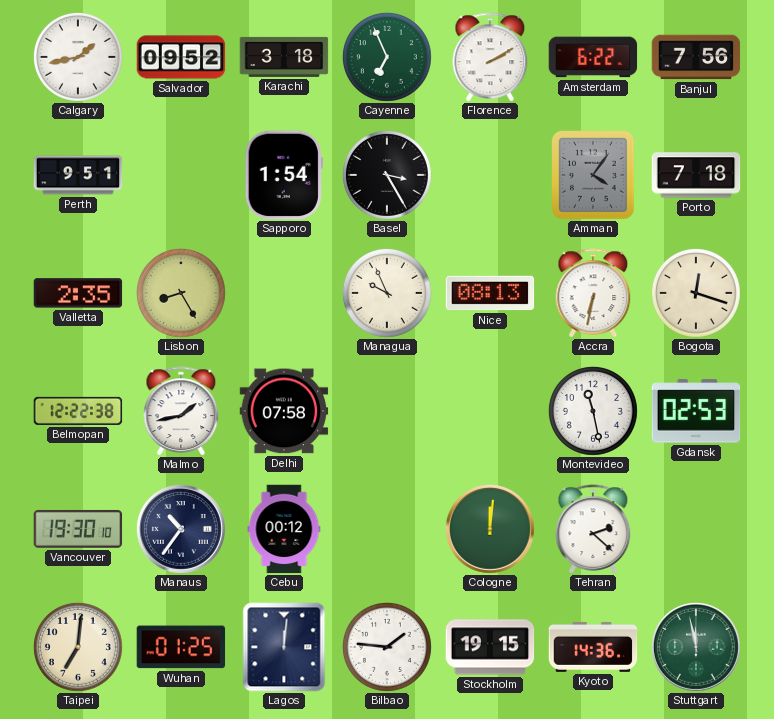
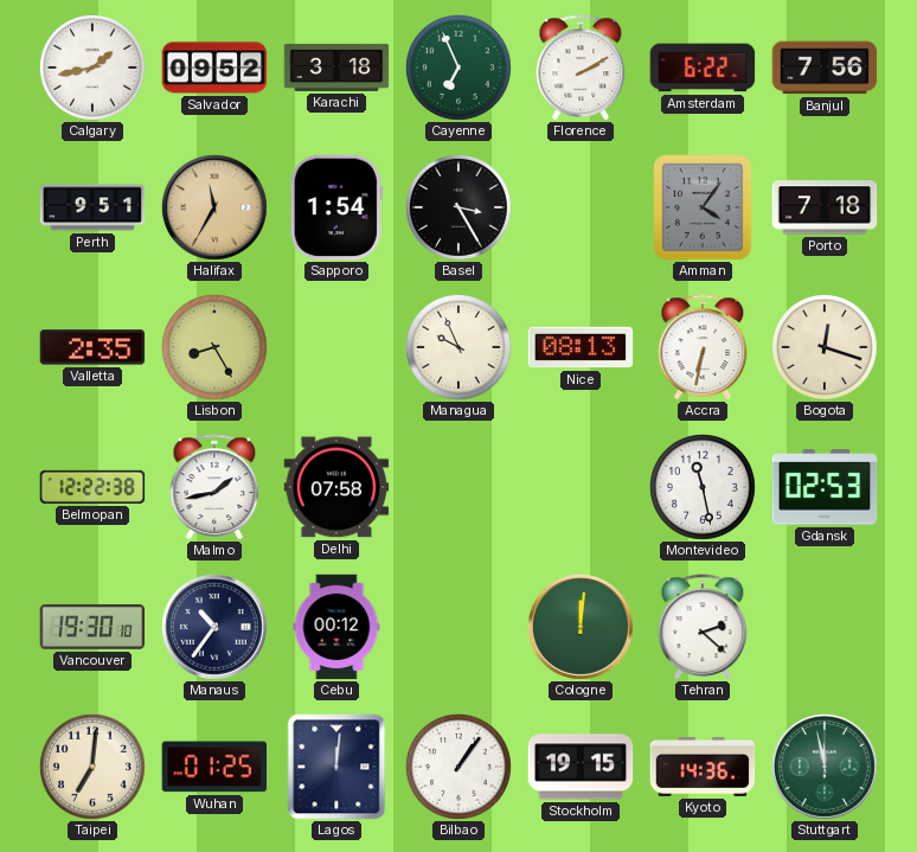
Halifax: none -> 11:35
Bilbao: 1:46 -> 1:06
